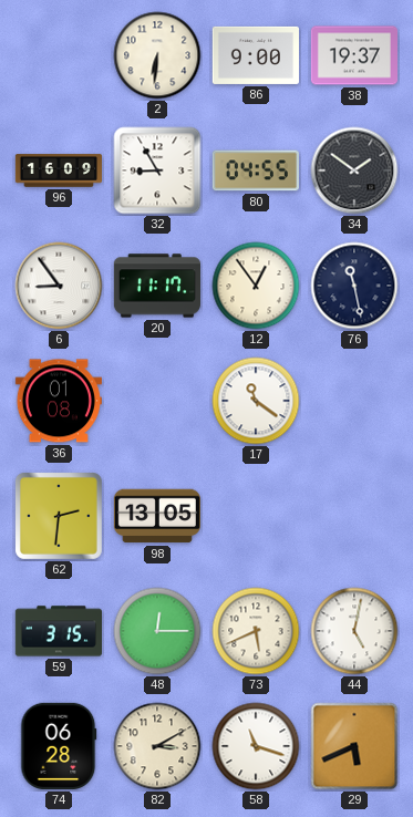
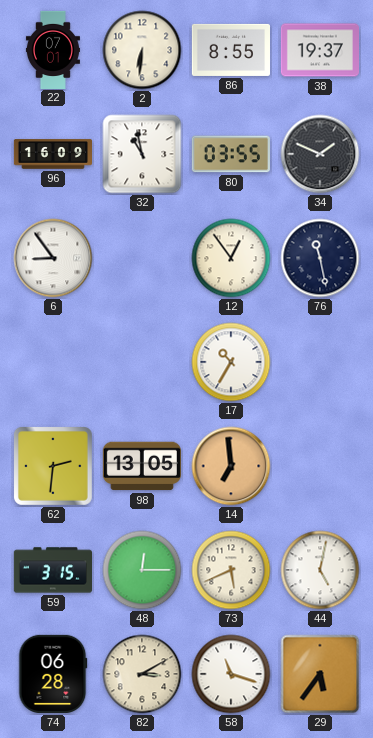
22: none -> 07:01
86: 9:00 -> 8:55
32: 8:55 -> 10:58
80: 04:55 -> 03:55
34: 1:51 -> 1:49
20: 11:17 -> none
36: 01:08 -> none
17: 11:21 -> 10:35
14: none -> 6:59
29: 5:41 -> 5:36
